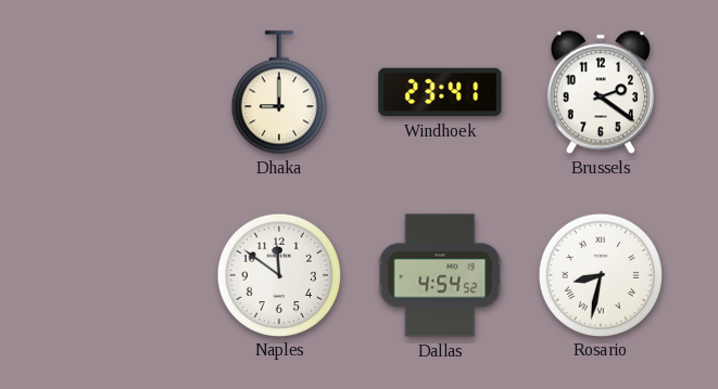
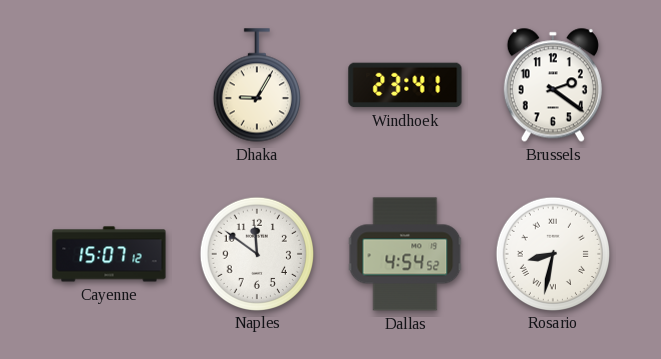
Dhaka: 9:00 -> 9:05
Cayenne: none -> 15:07
